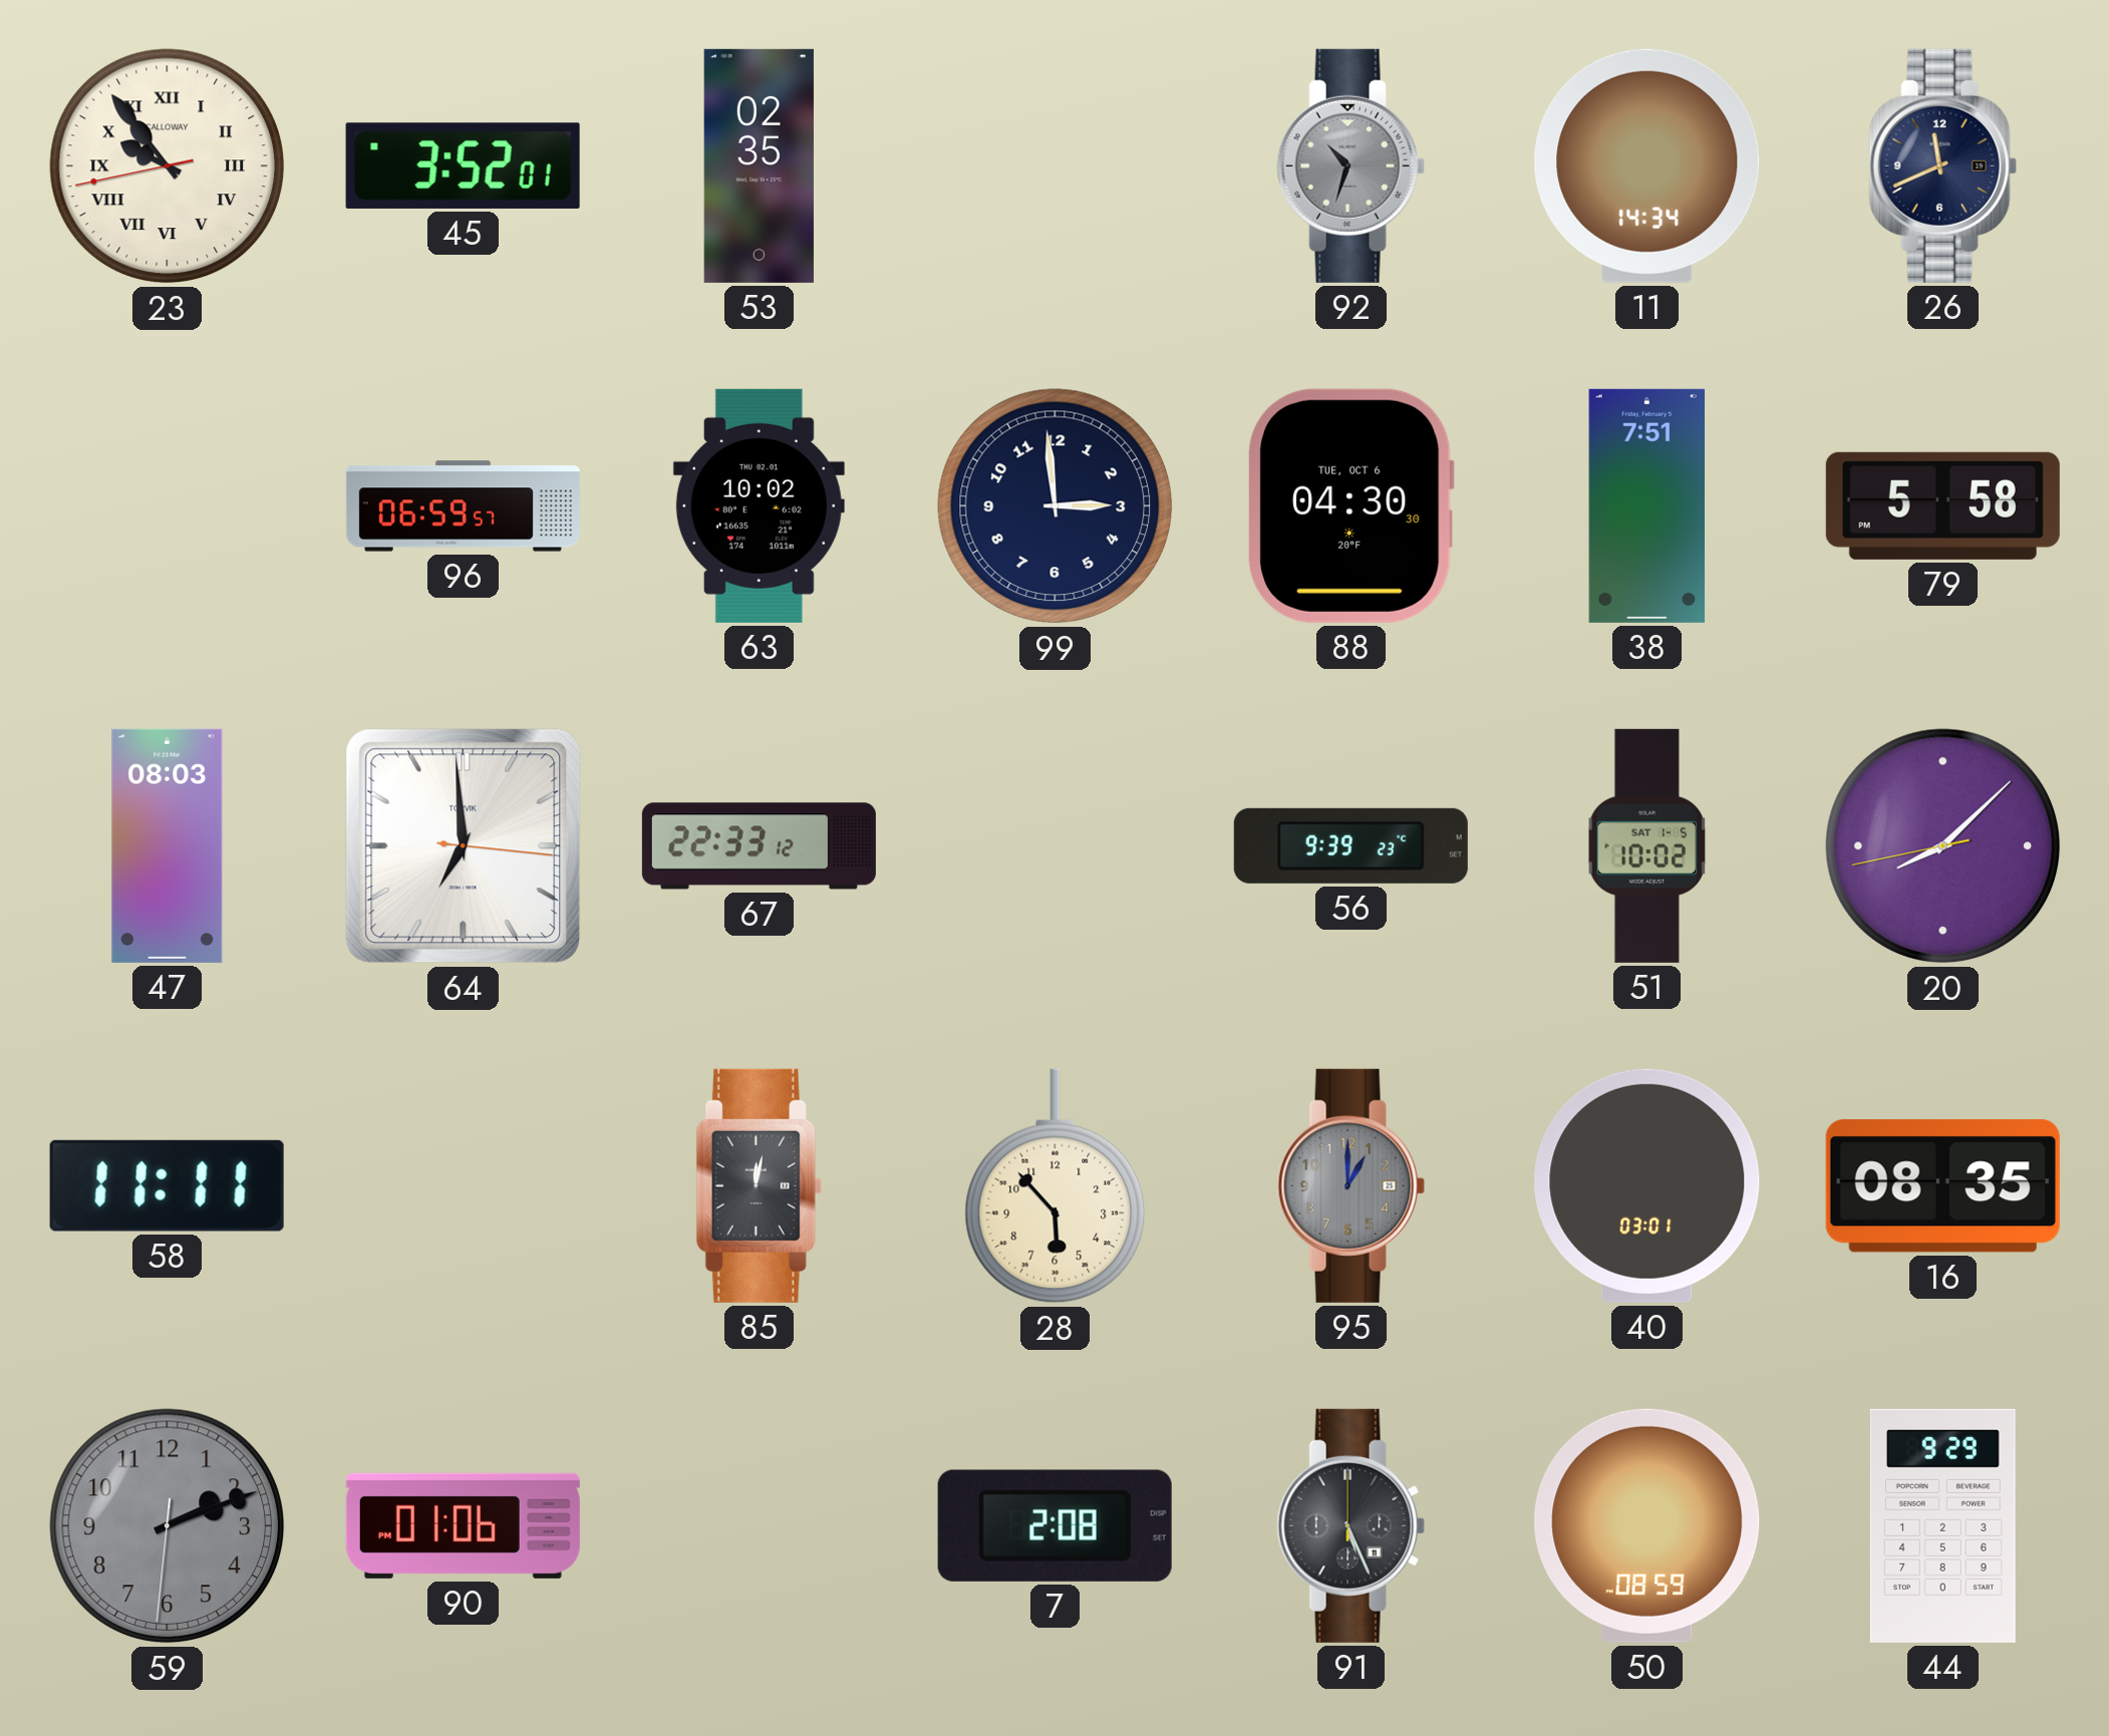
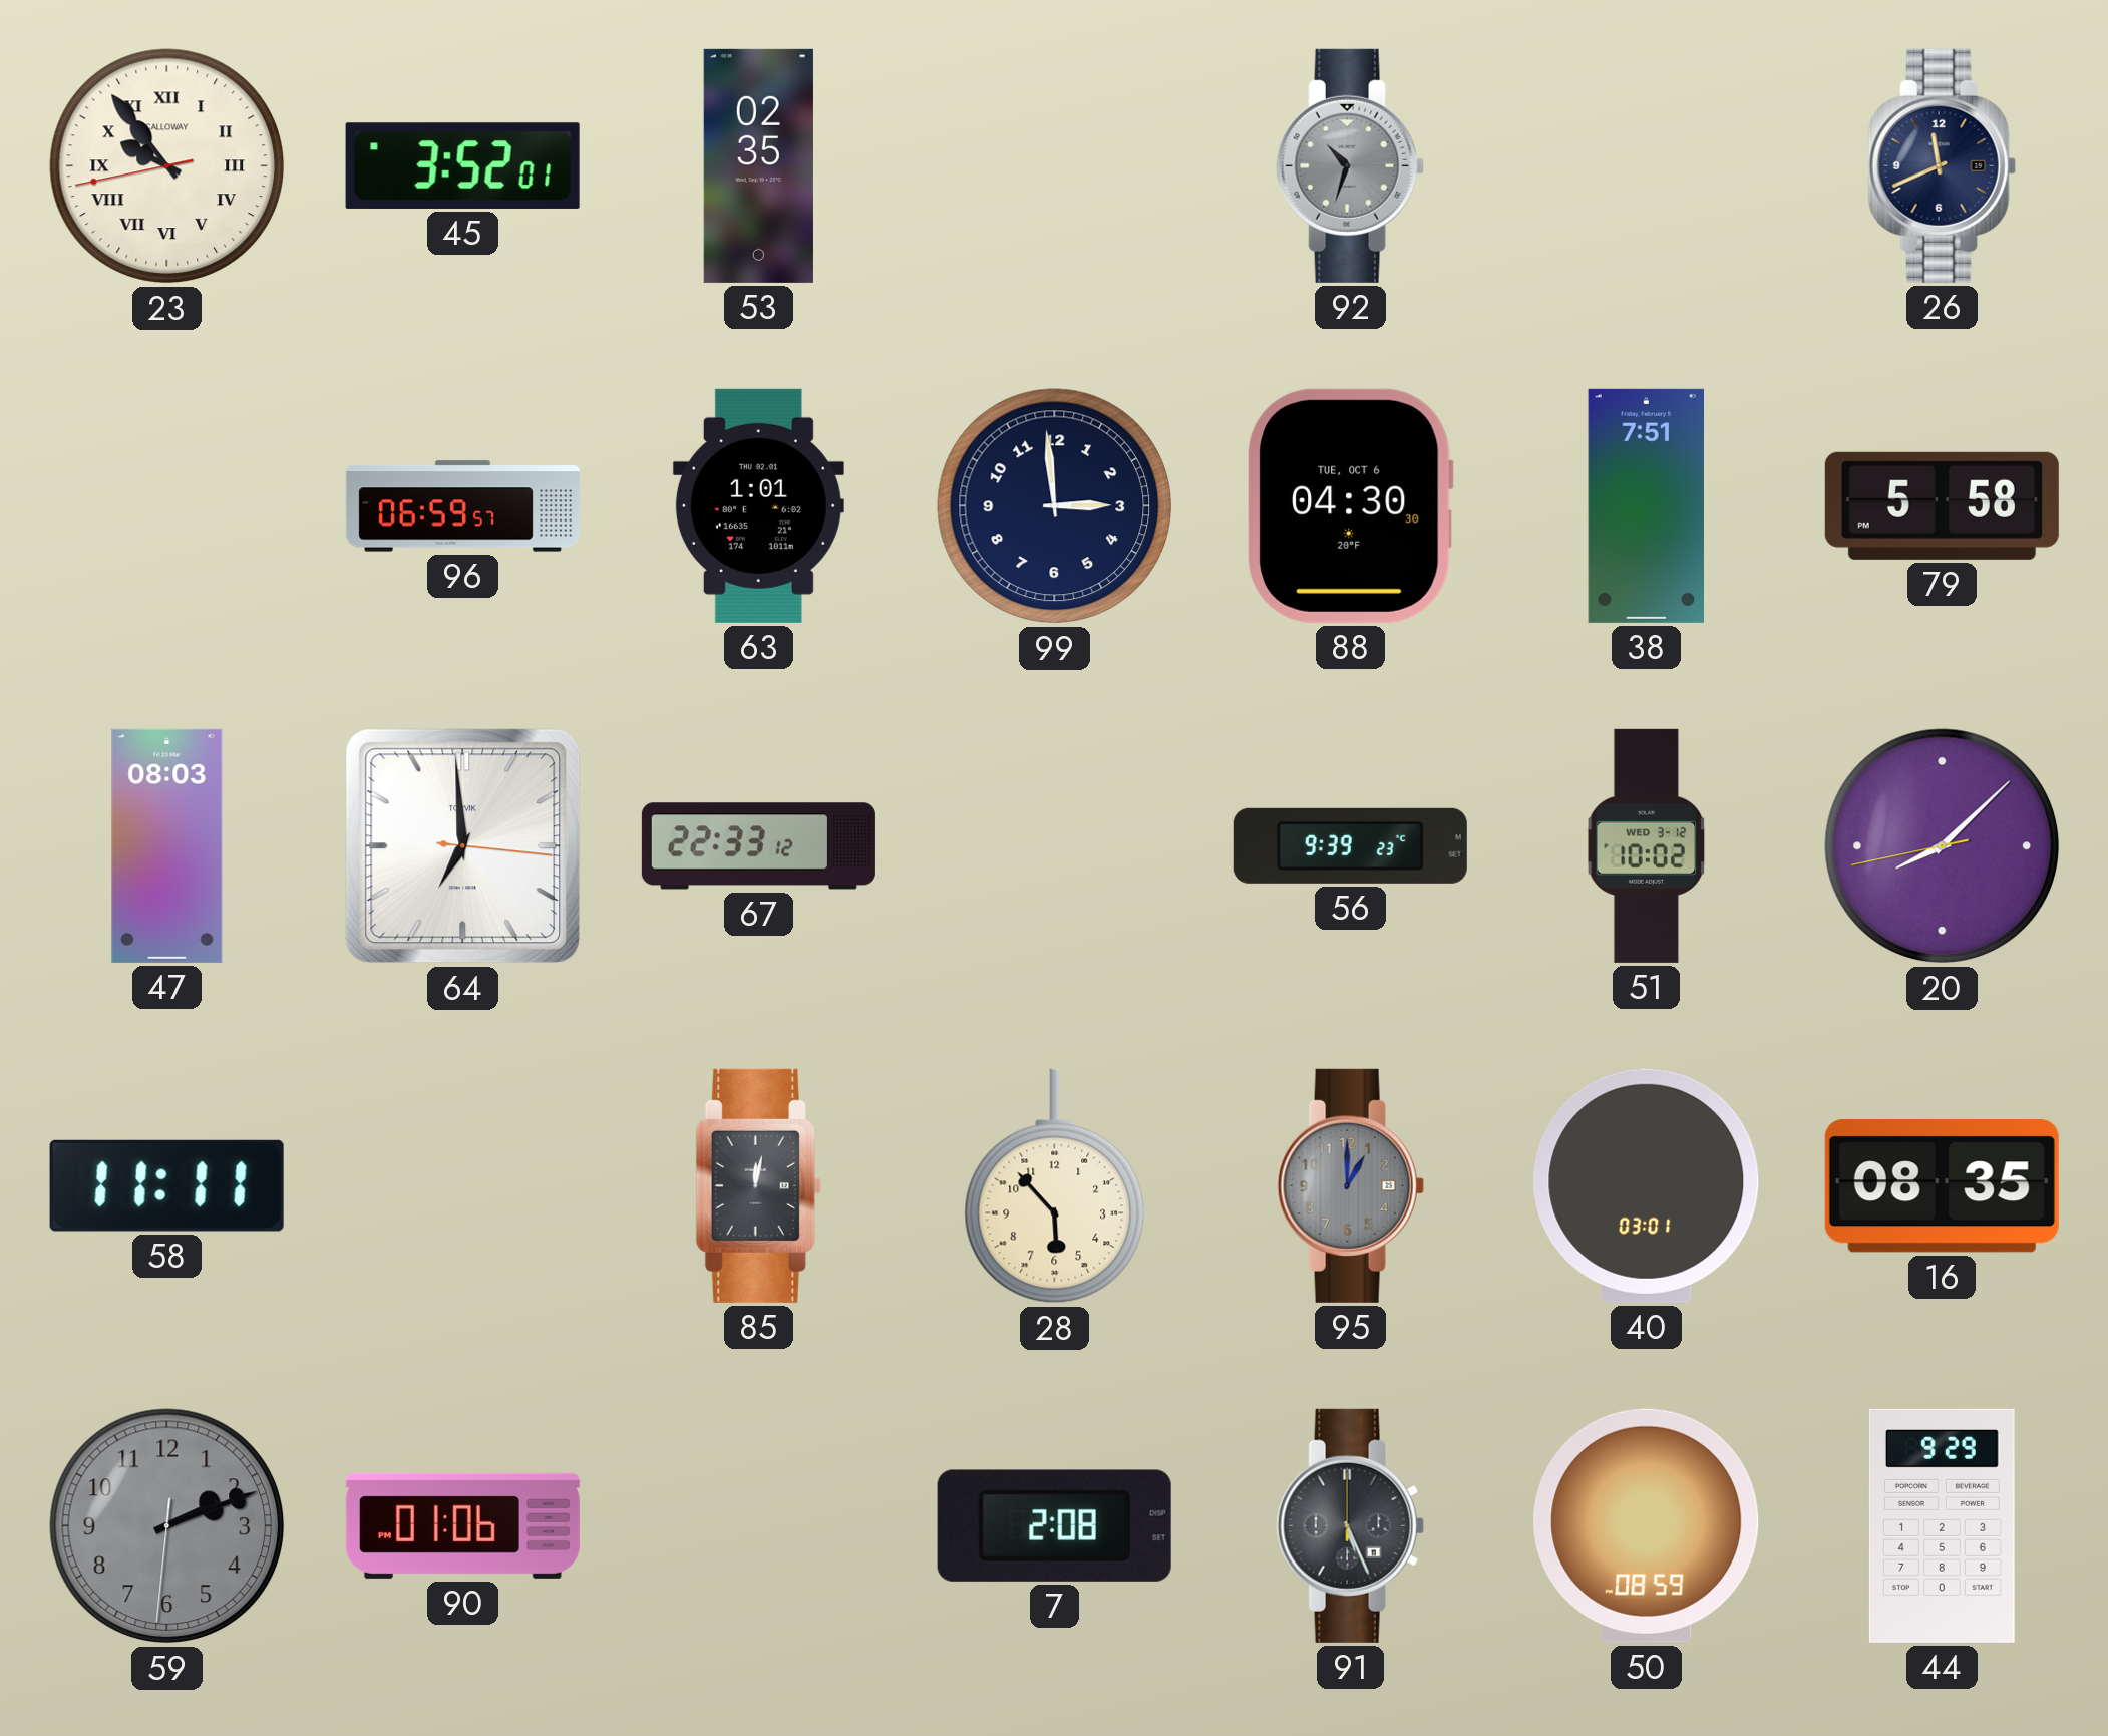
11: 14:34 -> none
63: 10:02 -> 1:01
51 date: SAT 1-5 -> WED 3-12
